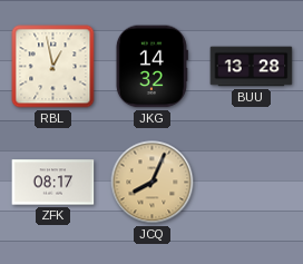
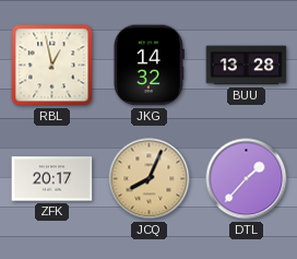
ZFK: 08:17 -> 20:17
DTL: none -> 1:37
